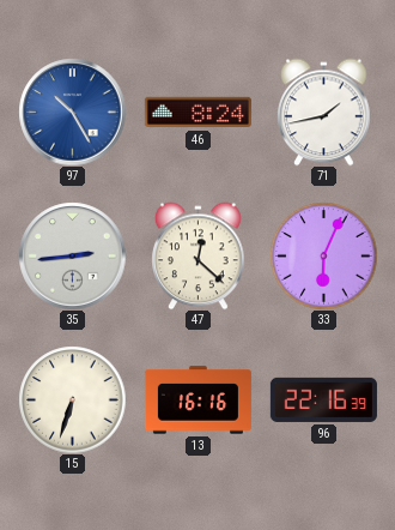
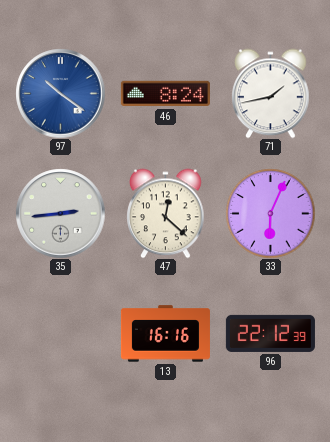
97: 10:25 -> 10:21
15: 6:33 -> none
96: 22:16 -> 22:12
